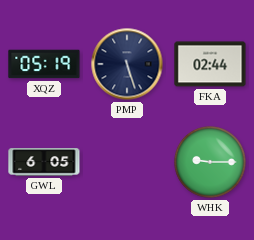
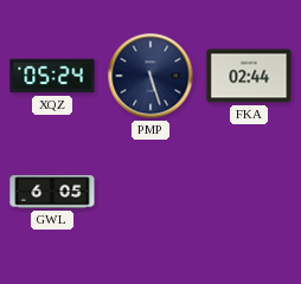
XQZ: 05:19 -> 05:24
WHK: 9:15 -> none
